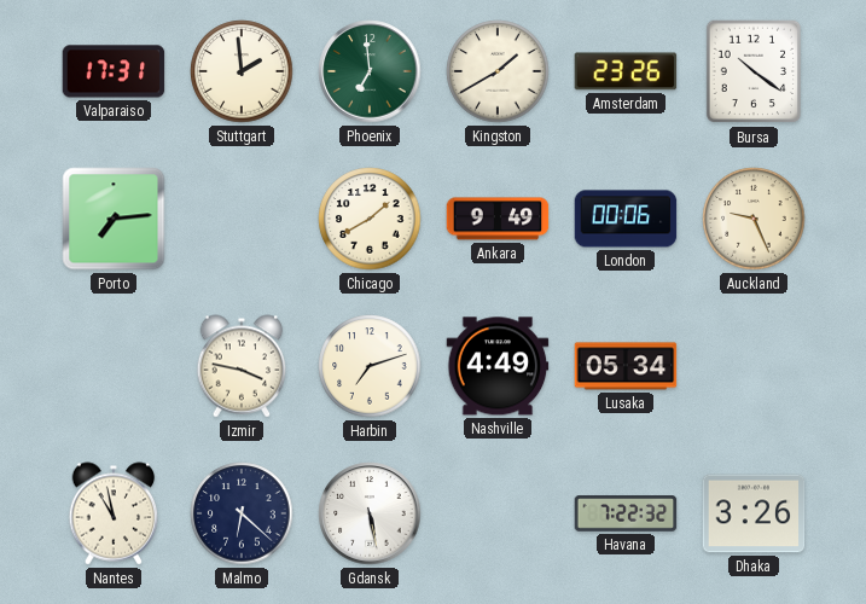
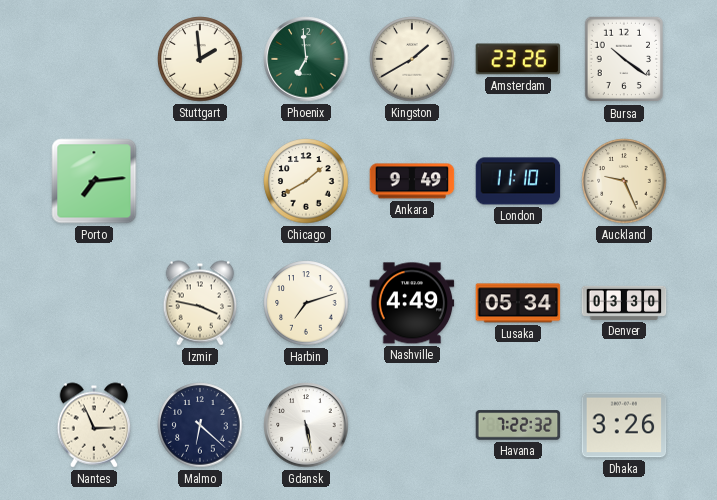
Valparaiso: 17:31 -> none
London: 00:06 -> 11:10
Denver: none -> 03:30
Nantes: 10:58 -> 2:56
